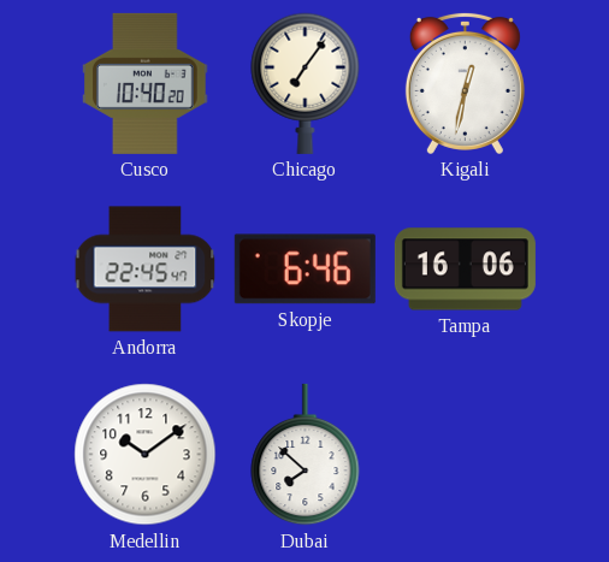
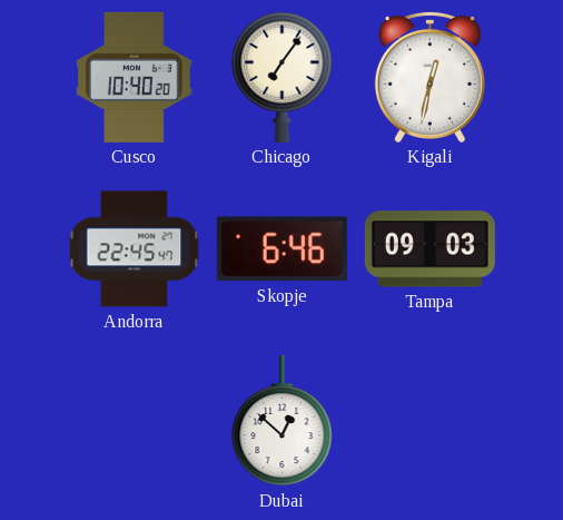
Tampa: 16:06 -> 09:03
Medellin: 10:09 -> none
Dubai: 7:52 -> 12:52
